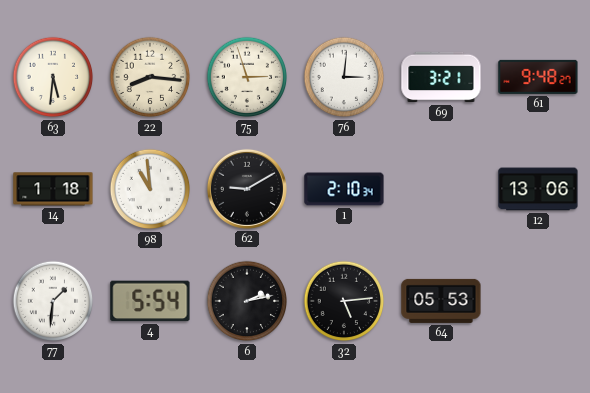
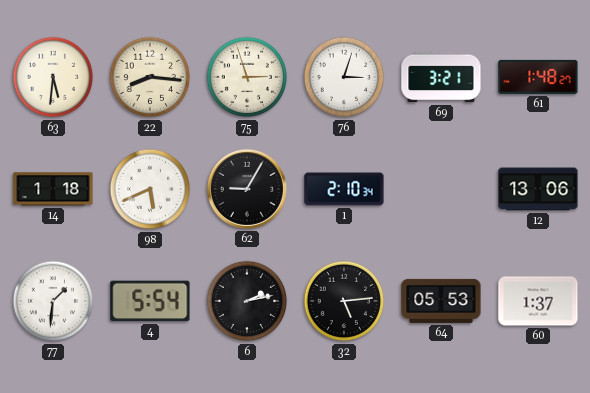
76: 3:01 -> 3:03
61: 9:48 -> 1:48
98: 10:59 -> 5:41
62: 9:10 -> 9:05
60: none -> 1:37
